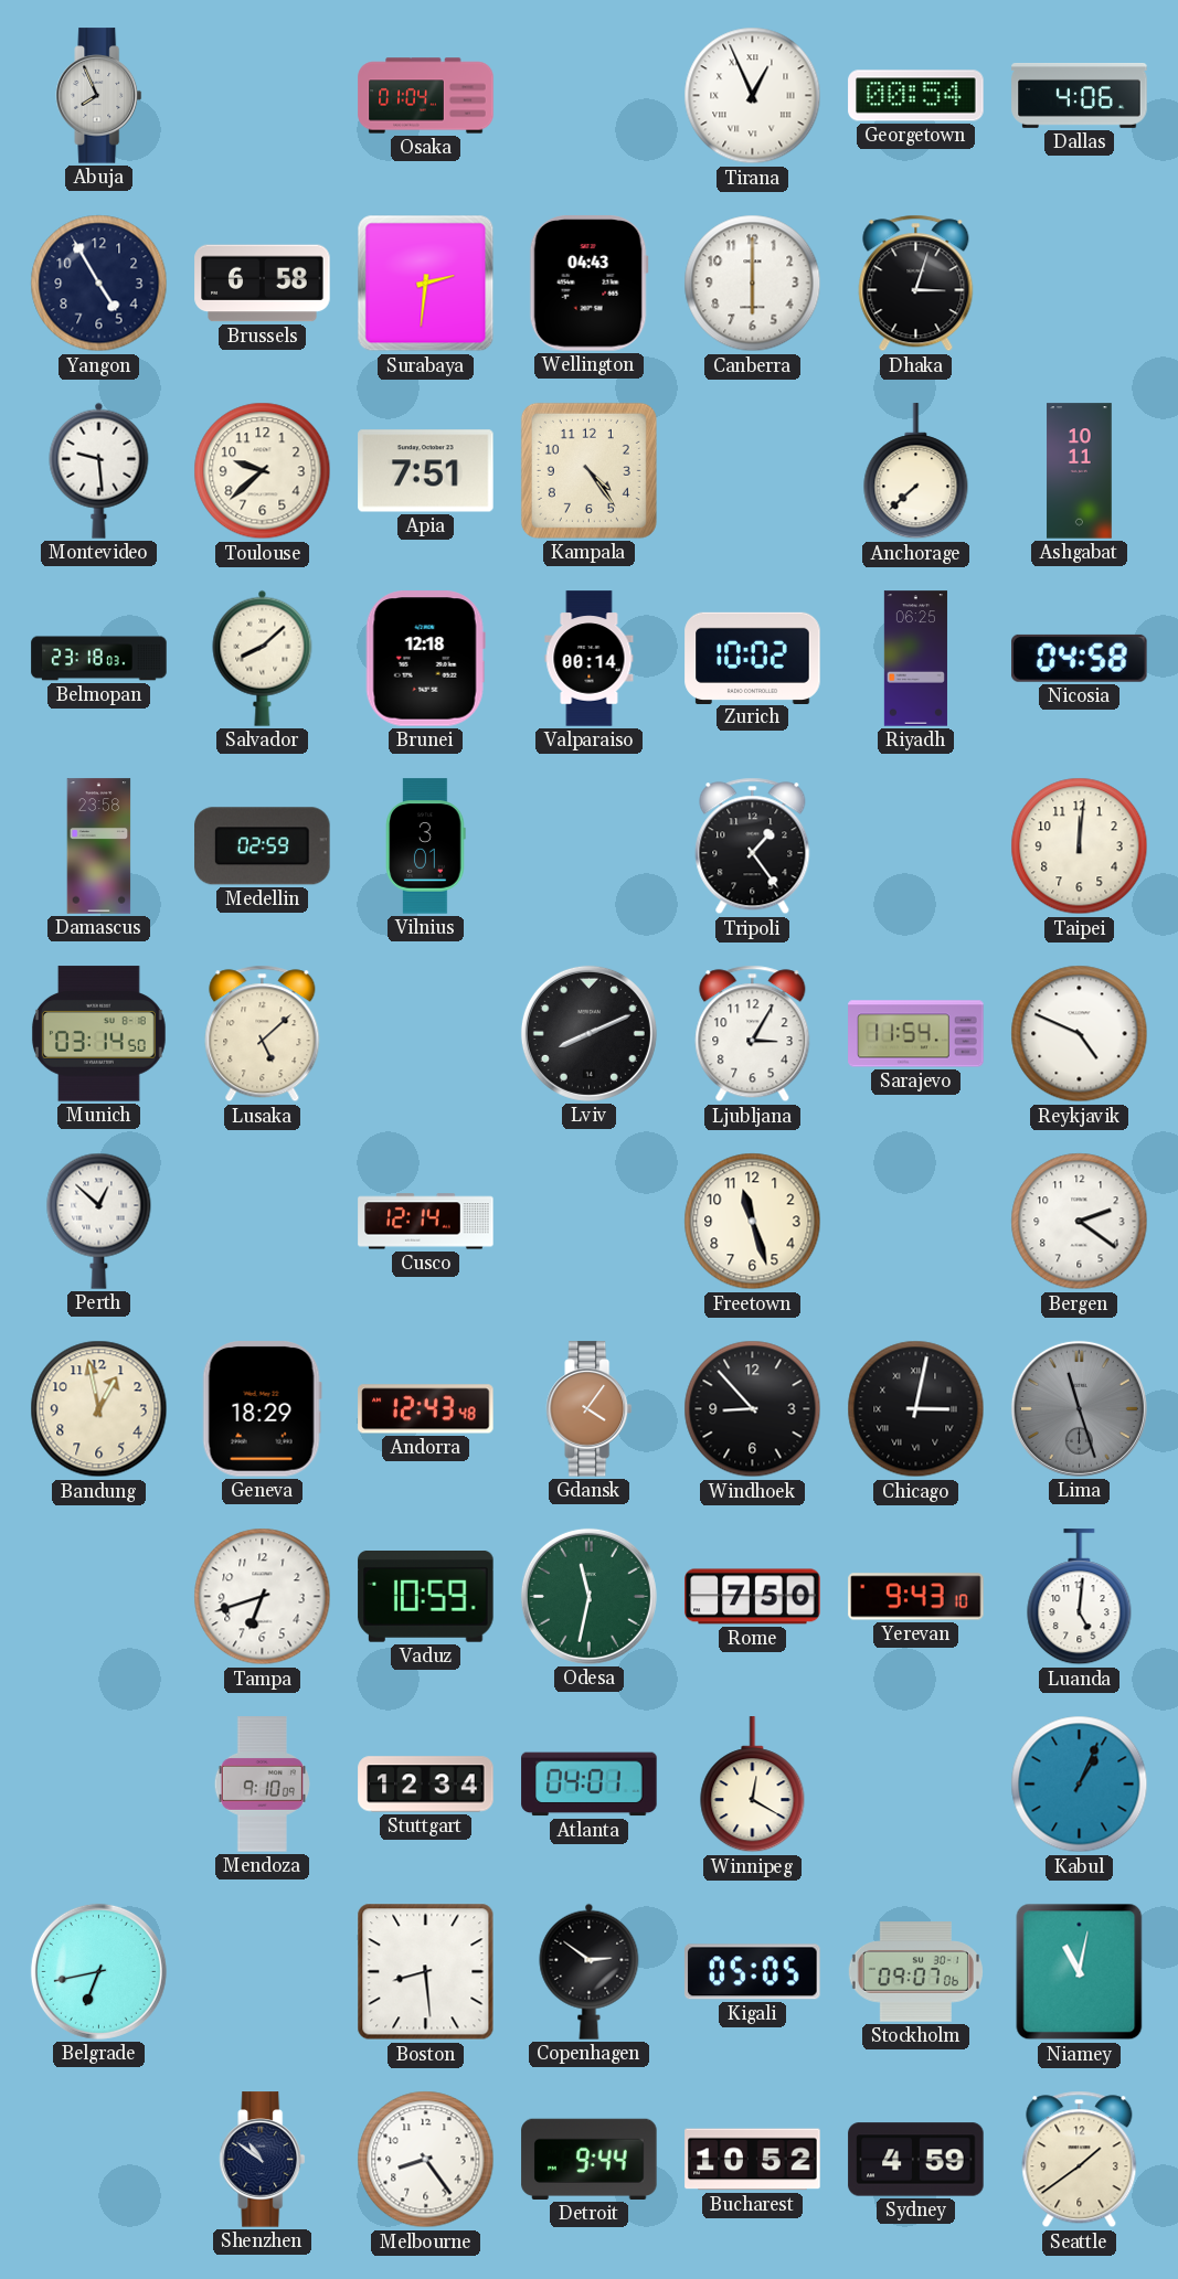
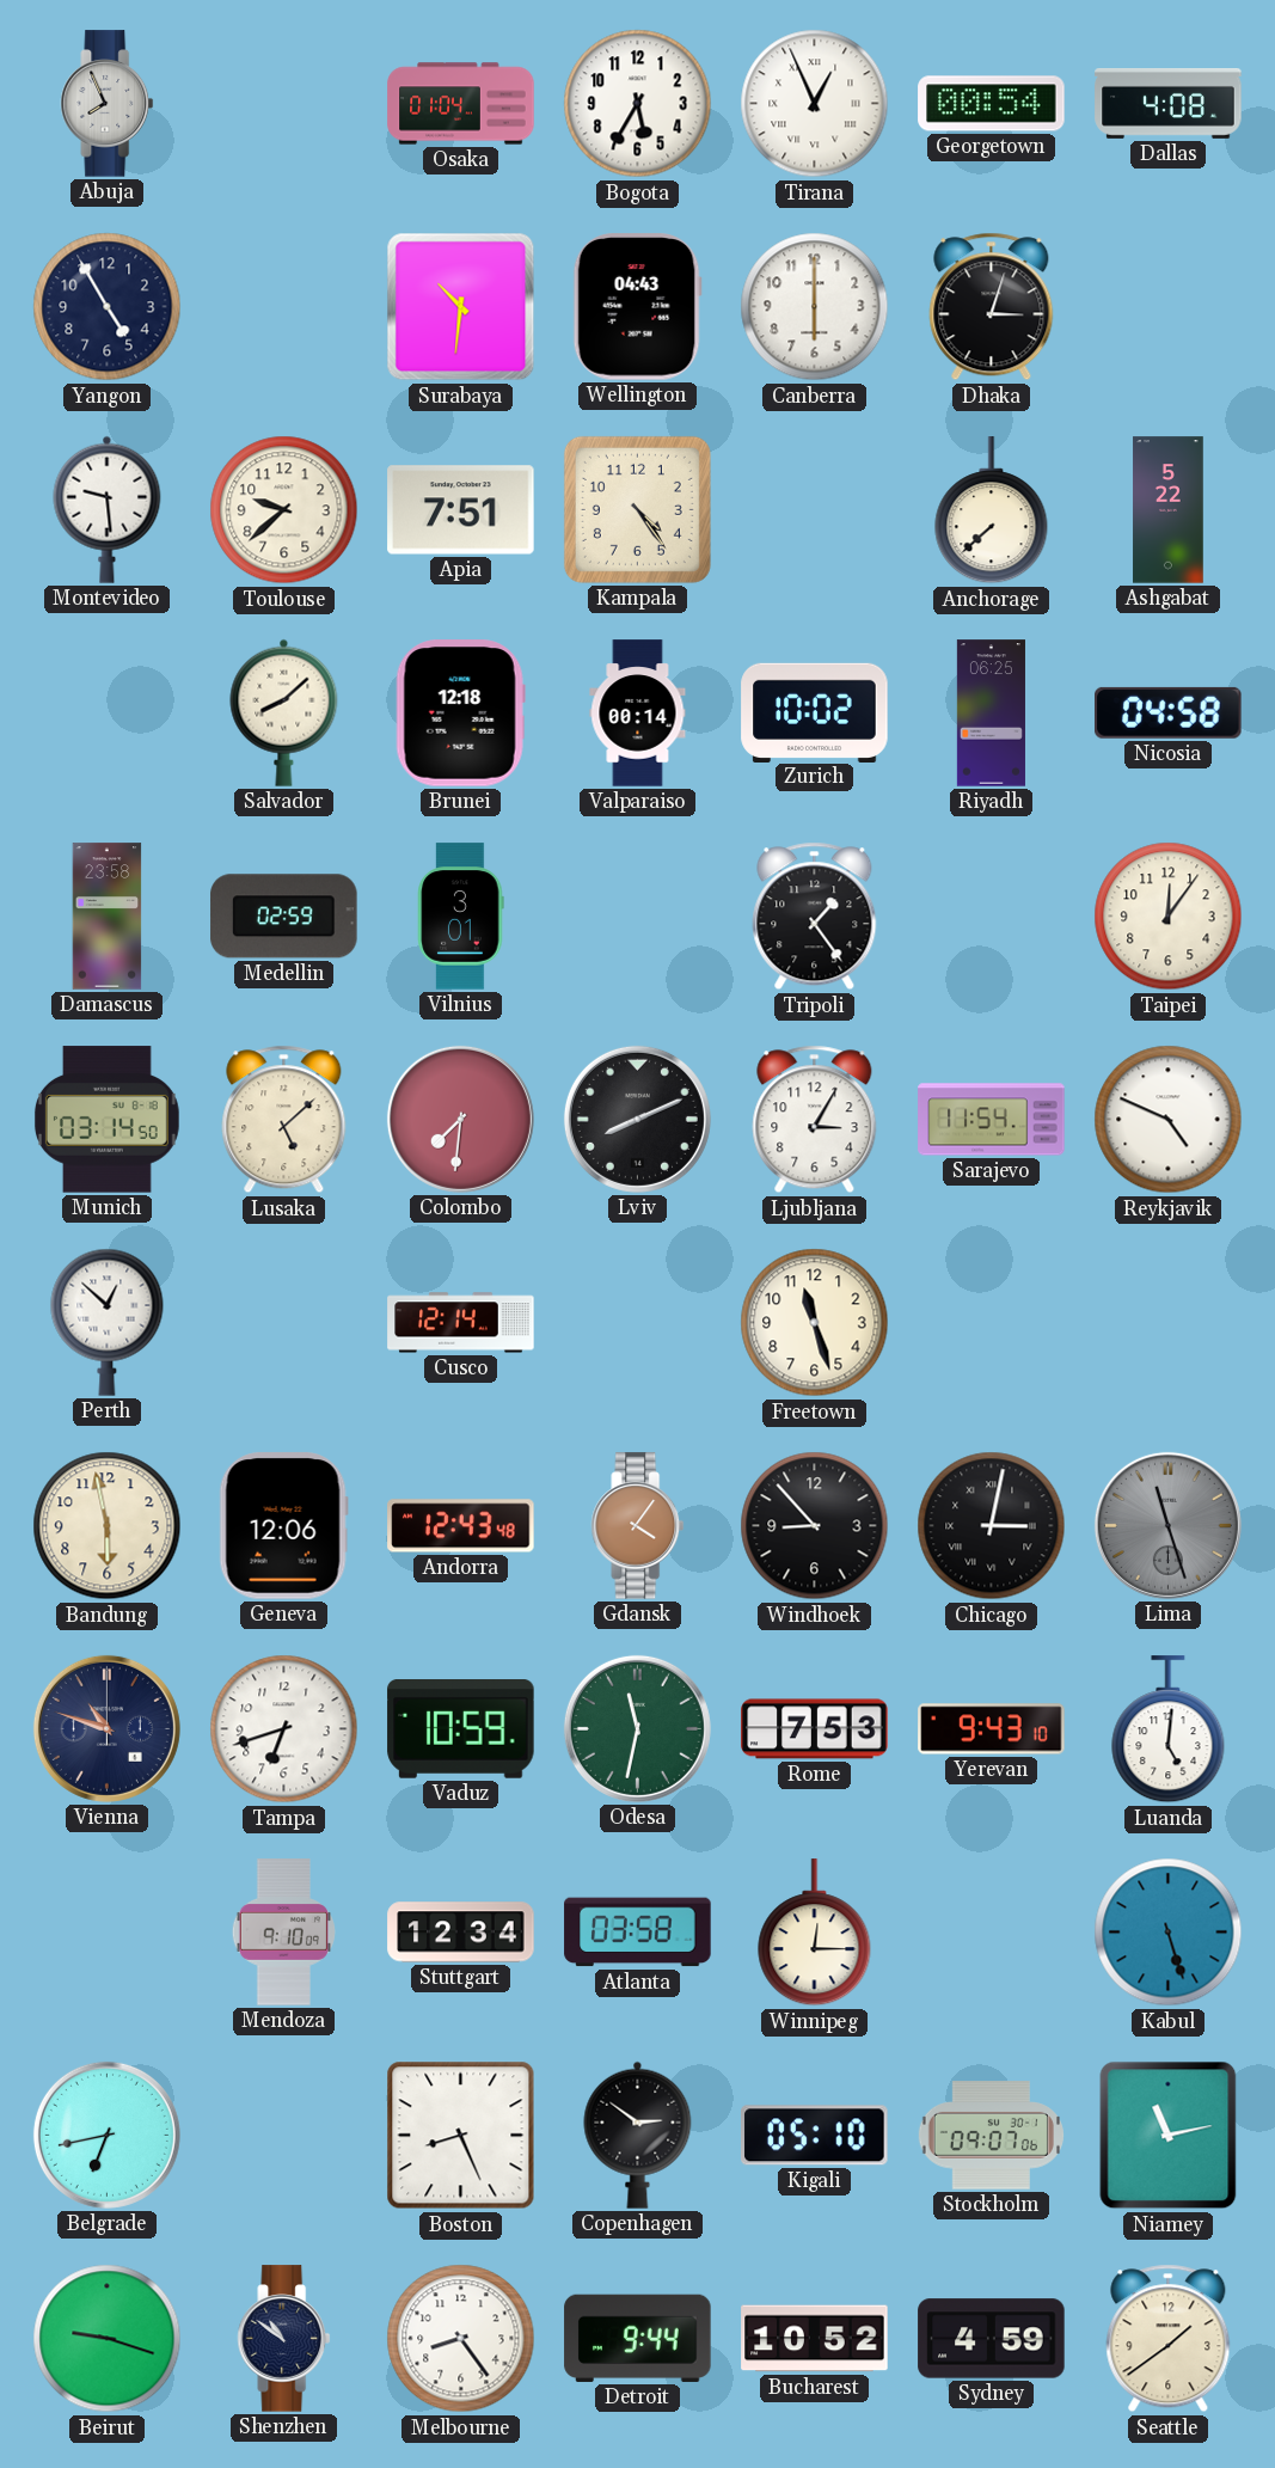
Bogota: none -> 5:35
Dallas: 4:06 -> 4:08
Brussels: 6:58 -> none
Surabaya: 2:31 -> 10:31
Ashgabat: 10:11 -> 5:22
Belmopan: 23:18 -> none
Taipei: 12:01 -> 12:06
Colombo: none -> 7:31
Bergen: 2:21 -> none
Bandung: 12:58 -> 5:58
Geneva: 18:29 -> 12:06
Vienna: none -> 10:48
Rome: 7:50 -> 7:53
Atlanta: 04:01 -> 03:58
Winnipeg: 12:20 -> 12:15
Kabul: 1:04 -> 5:27
Boston: 8:29 -> 8:26
Kigali: 05:05 -> 05:10
Niamey: 11:02 -> 11:13
Beirut: none -> 9:18
